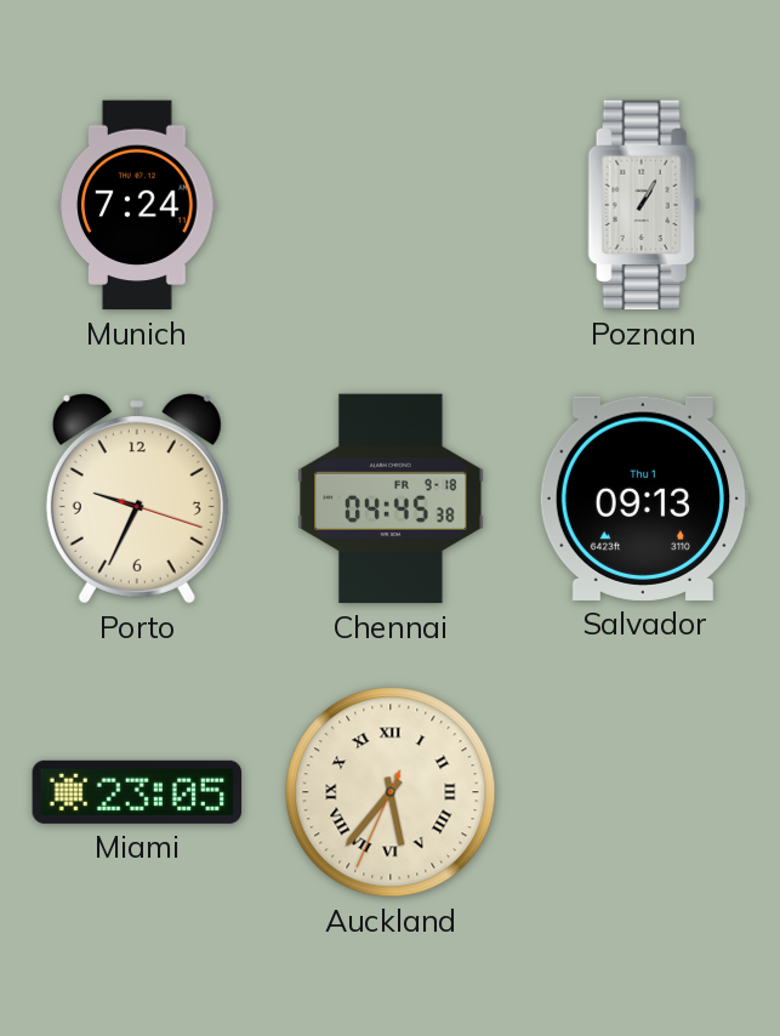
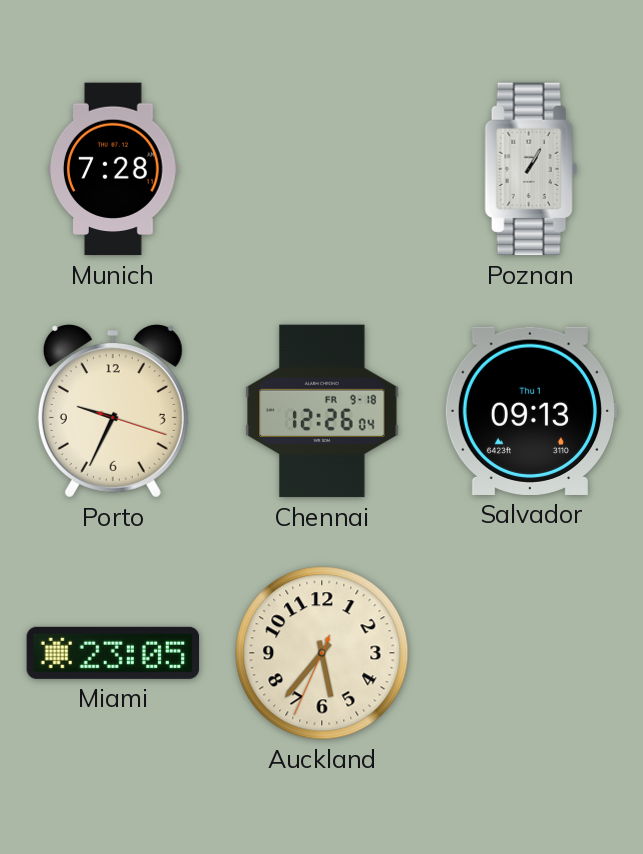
Munich: 7:24 -> 7:28
Chennai: 04:45 -> 12:26
Auckland numerals: Roman -> Arabic
